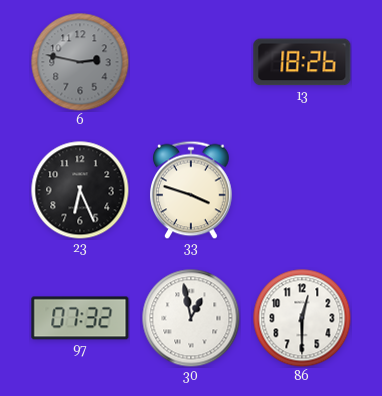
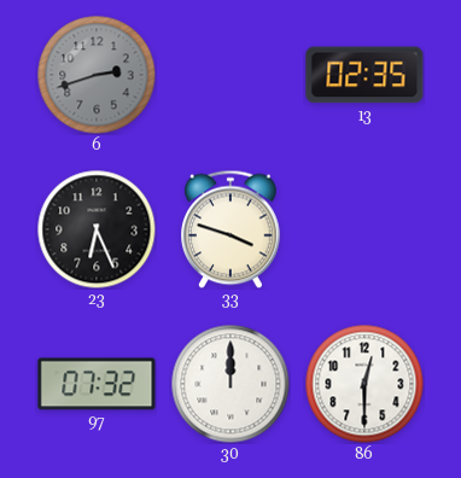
6: 2:47 -> 2:42
13: 18:26 -> 02:35
30: 12:58 -> 12:00
